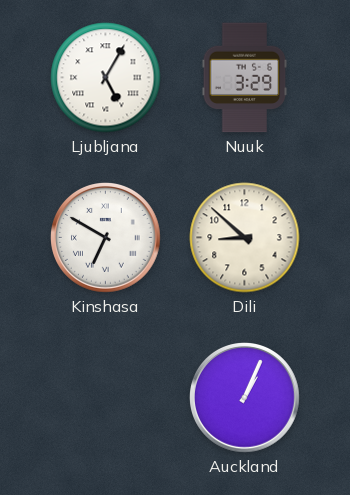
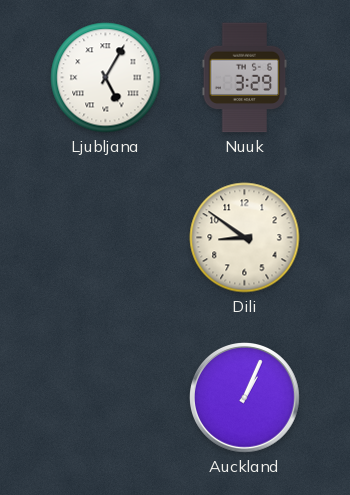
Kinshasa: 6:50 -> none
Dili: 8:52 -> 8:51
